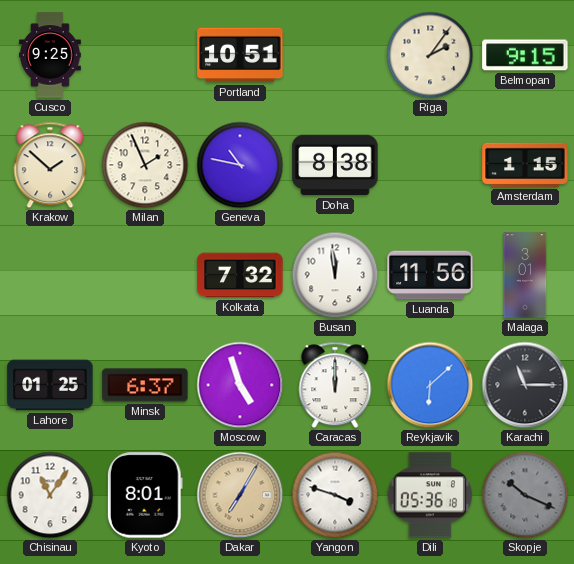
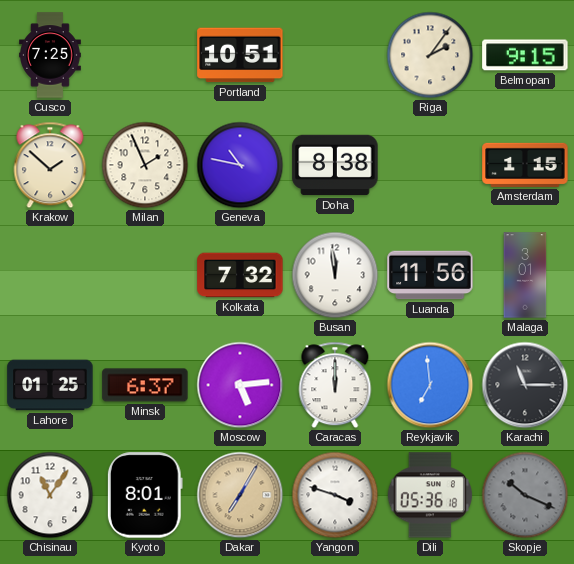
Cusco: 9:25 -> 7:25
Moscow: 4:57 -> 5:14
Reykjavik: 6:08 -> 6:59
